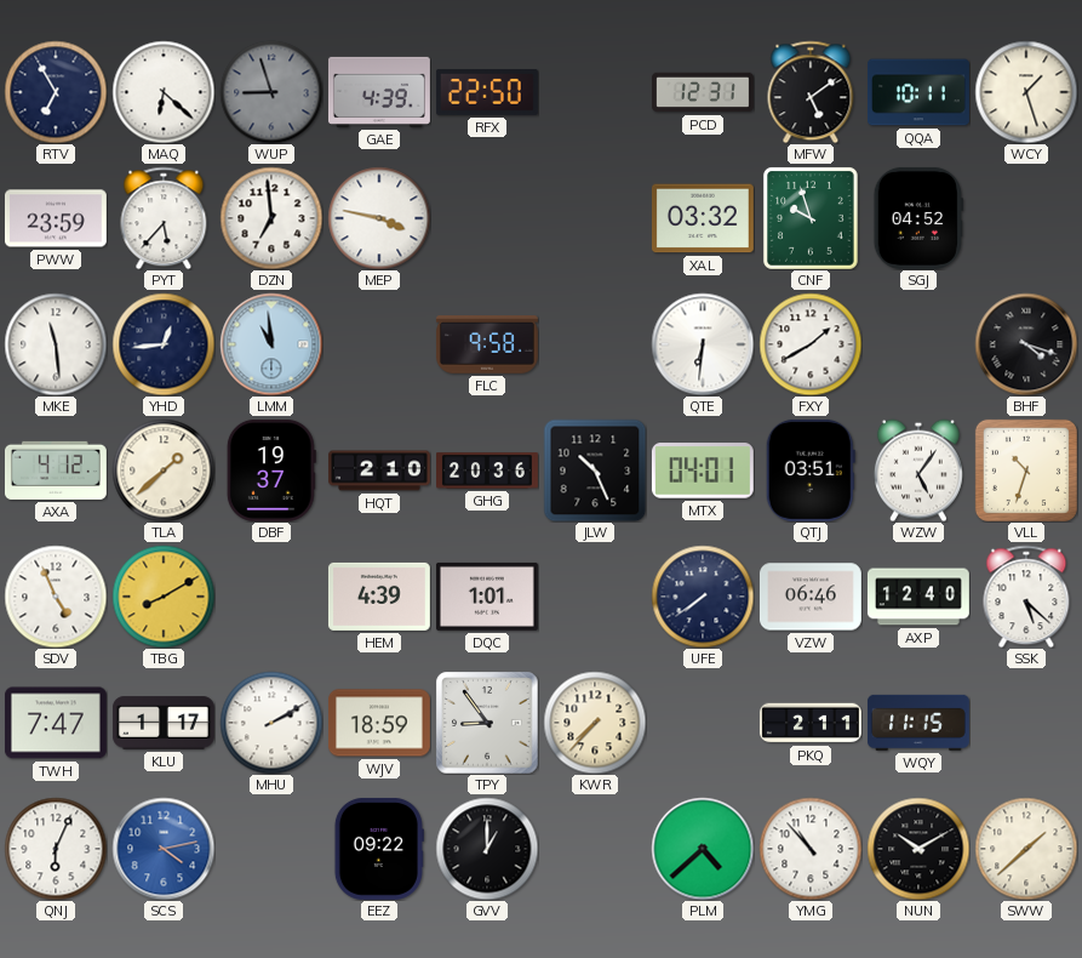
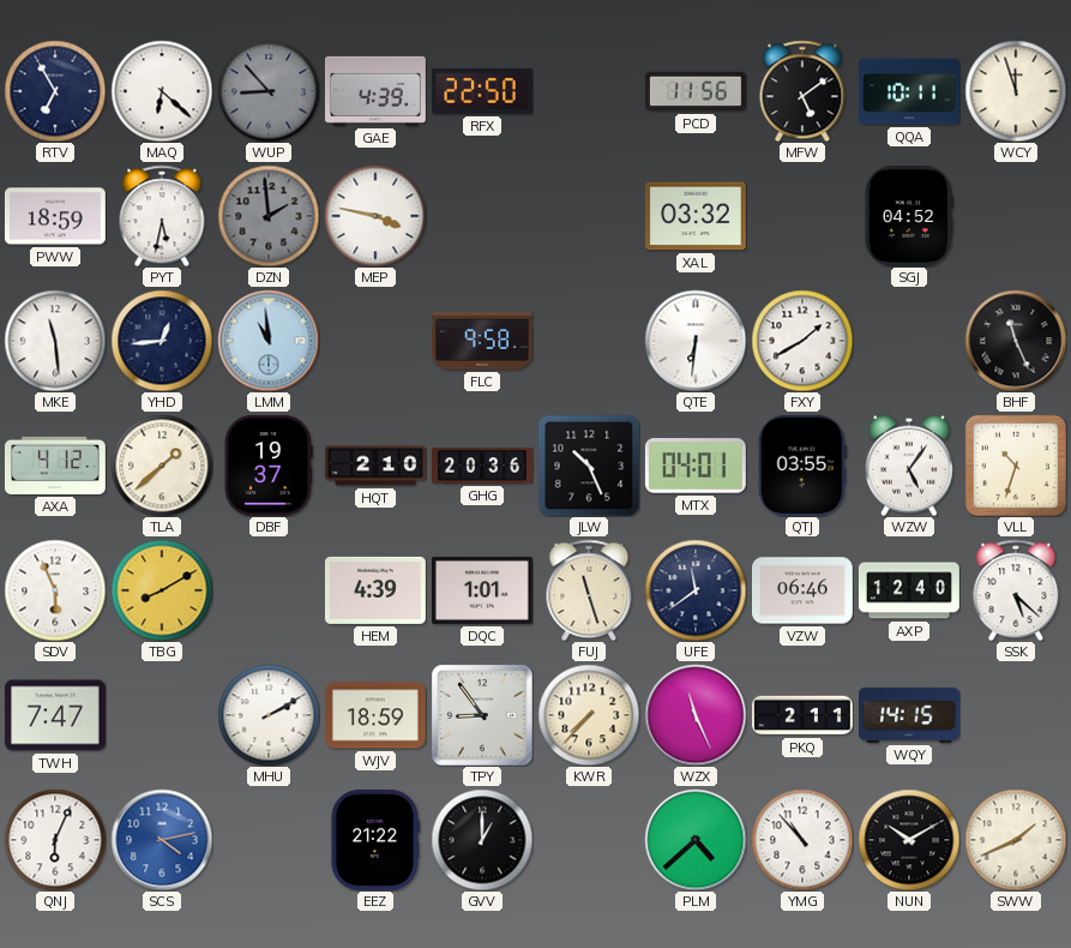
WUP: 8:57 -> 8:53
PCD: 12:31 -> 11:56
WCY: 1:27 -> 11:57
PWW: 23:59 -> 18:59
PYT: 5:37 -> 5:32
DZN: 6:59 -> 1:59
DZN dial: white -> grey
CNF: 9:57 -> none
BHF: 4:18 -> 11:26
QTJ: 03:51 -> 03:55
SDV: 4:56 -> 5:56
FUJ: none -> 11:27
UFE: 7:39 -> 11:39
KLU: 1:17 -> none
WZX: none -> 11:26
WQY: 11:15 -> 14:15
EEZ: 09:22 -> 21:22
SWW: 1:38 -> 1:41
